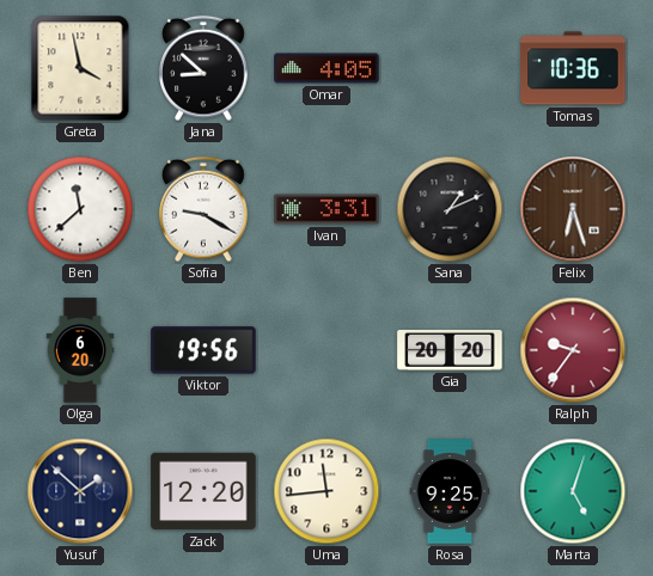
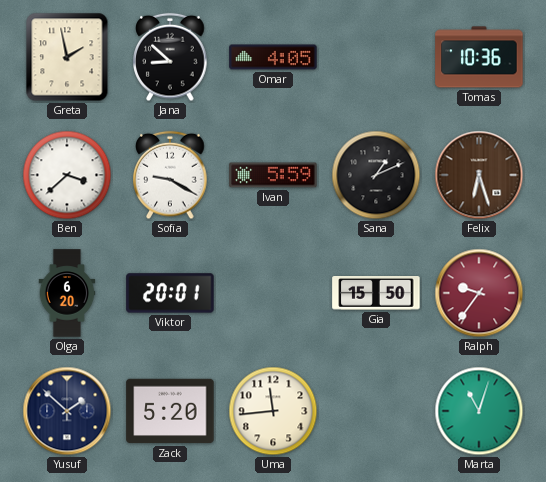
Greta: 3:58 -> 1:58
Ben: 11:38 -> 3:38
Ivan: 3:31 -> 5:59
Viktor: 19:56 -> 20:01
Gia: 20:20 -> 15:50
Zack: 12:20 -> 5:20
Rosa: 9:25 -> none
Marta: 5:03 -> 11:03
